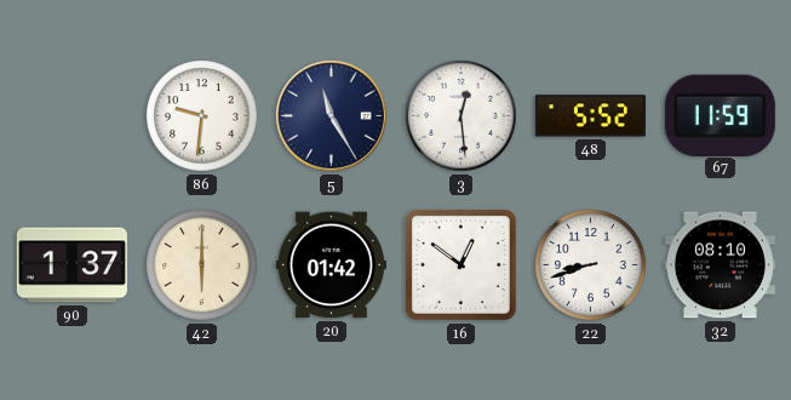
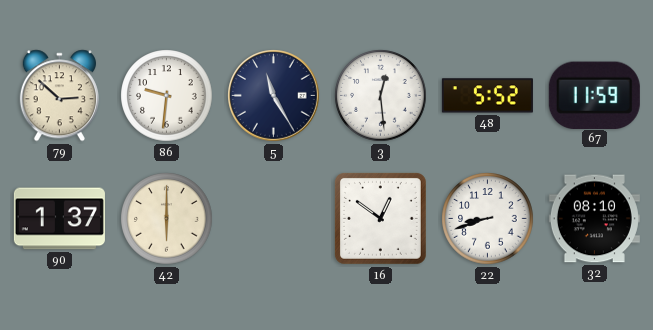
79: none -> 2:52
20: 01:42 -> none
